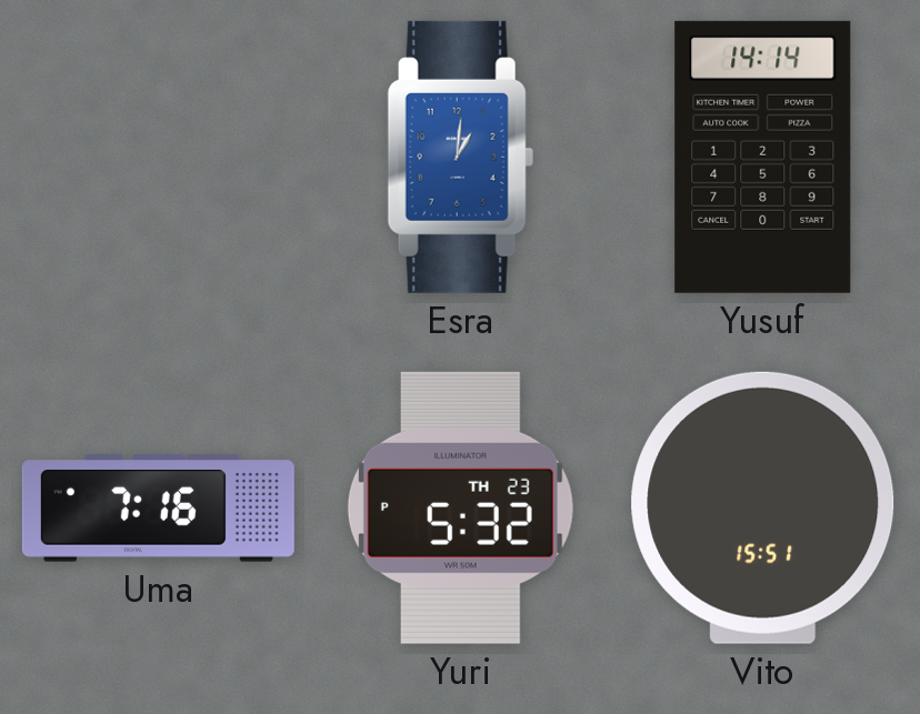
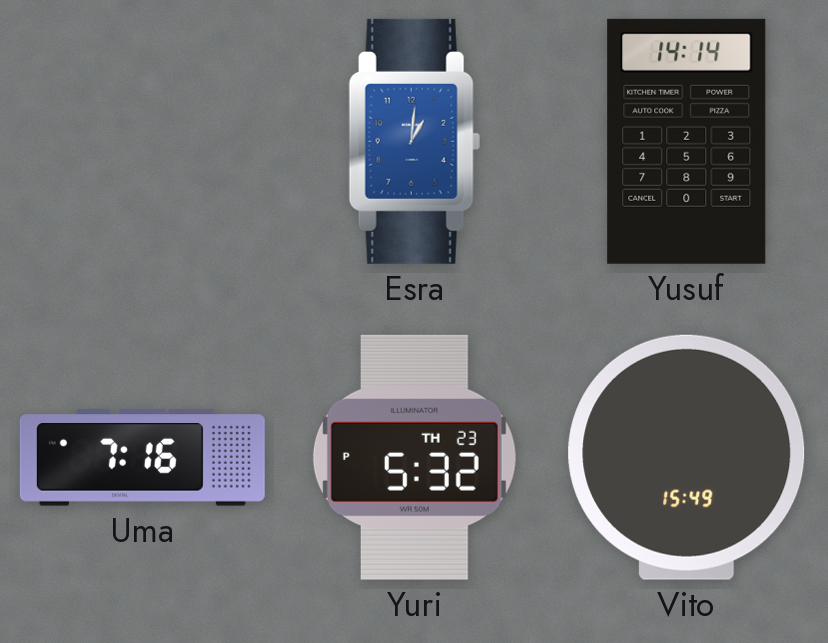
Vito: 15:51 -> 15:49
